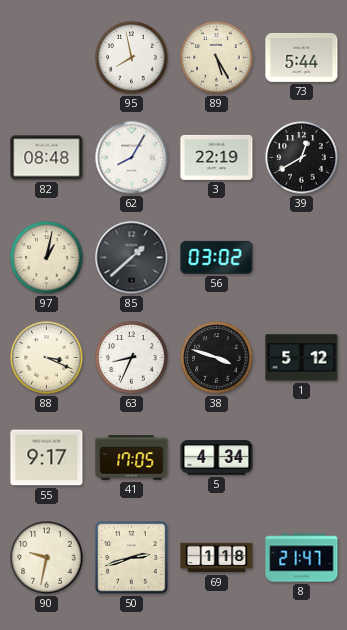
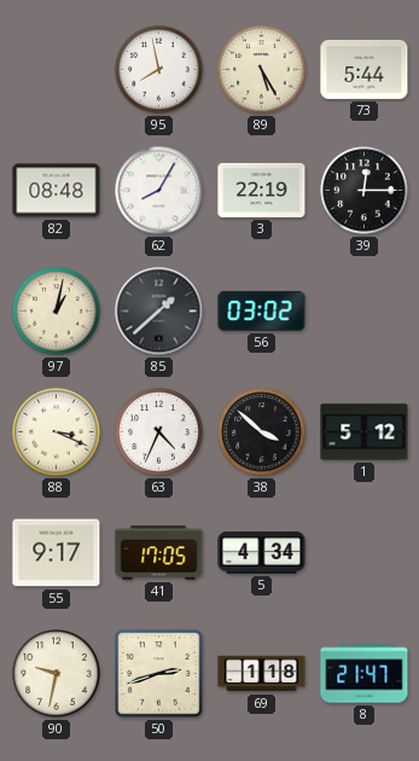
39: 12:40 -> 12:15
63: 8:34 -> 4:34
38: 3:48 -> 3:52
